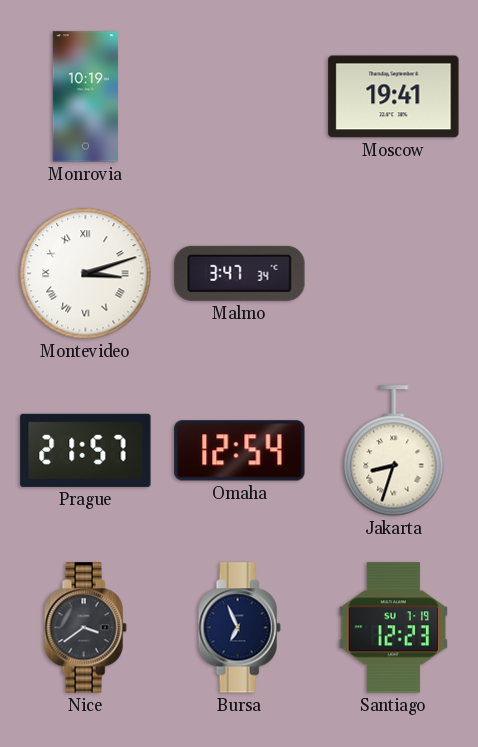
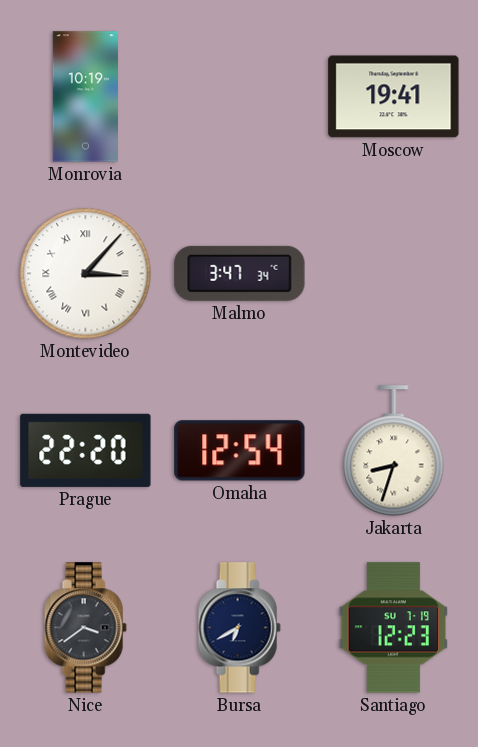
Montevideo: 3:12 -> 3:07
Prague: 21:57 -> 22:20
Bursa: 6:56 -> 6:40
